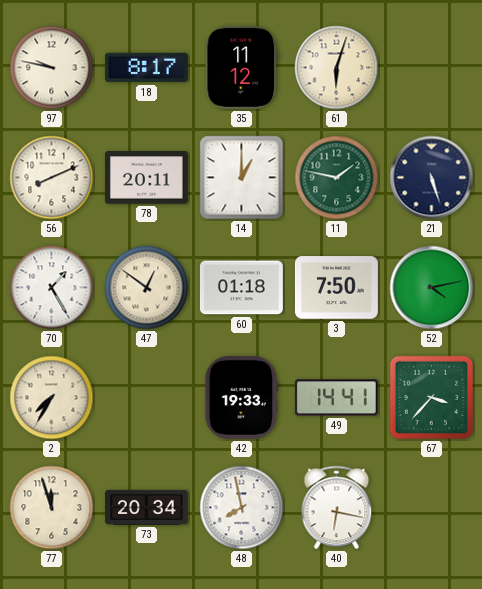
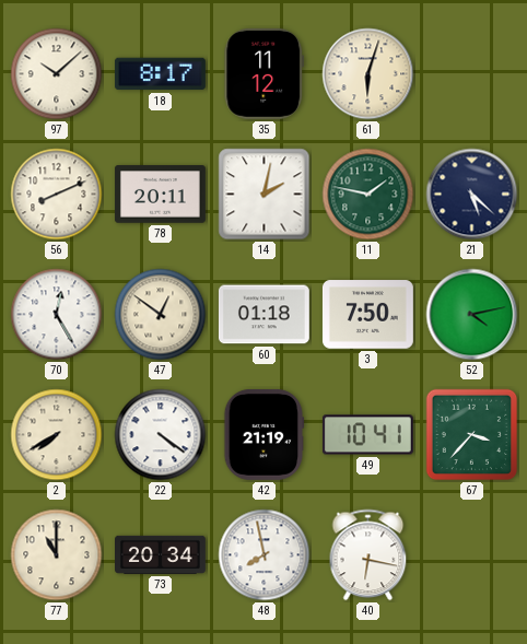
97: 9:47 -> 10:08
14: 1:00 -> 2:02
21: 5:27 -> 5:22
70: 1:25 -> 12:25
2: 7:35 -> 7:40
22: none -> 4:21
42: 19:33 -> 21:19
49: 14:41 -> 10:41
77: 11:57 -> 11:00
